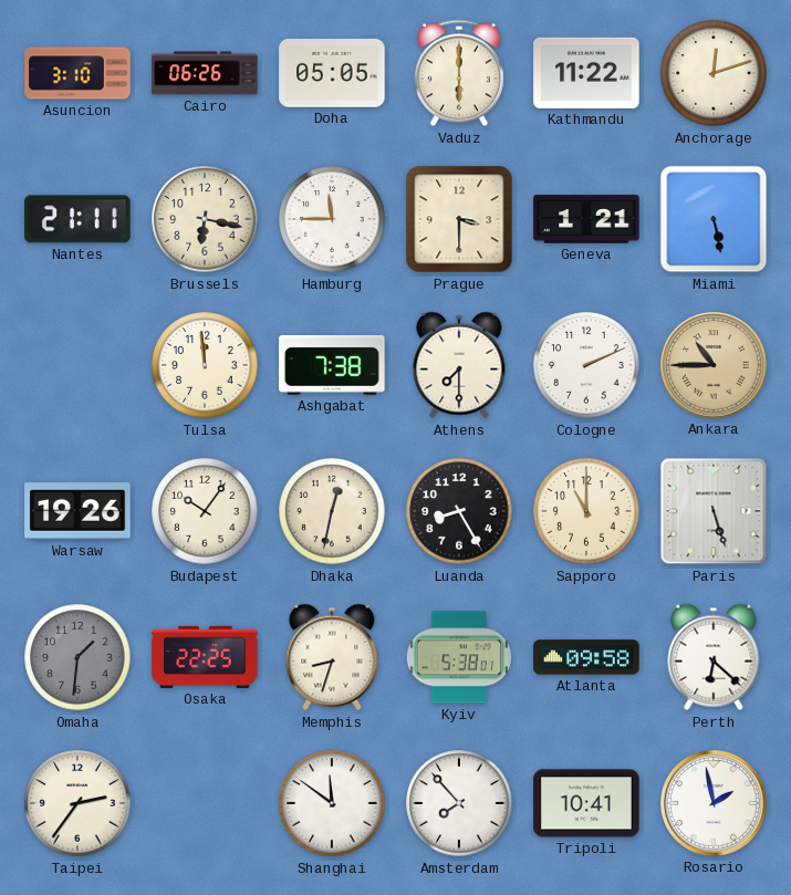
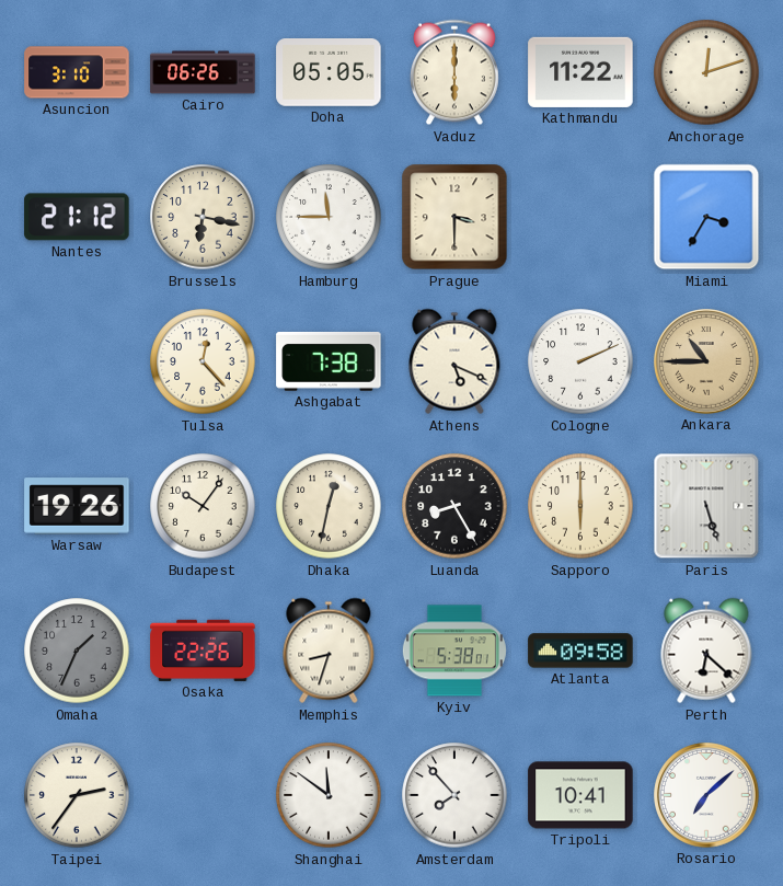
Nantes: 21:11 -> 21:12
Geneva: 1:21 -> none
Miami: 5:28 -> 3:35
Tulsa: 11:59 -> 12:23
Athens: 7:30 -> 5:19
Sapporo: 11:00 -> 6:00
Omaha: 1:31 -> 1:34
Osaka: 22:25 -> 22:26
Rosario: 1:58 -> 7:08
